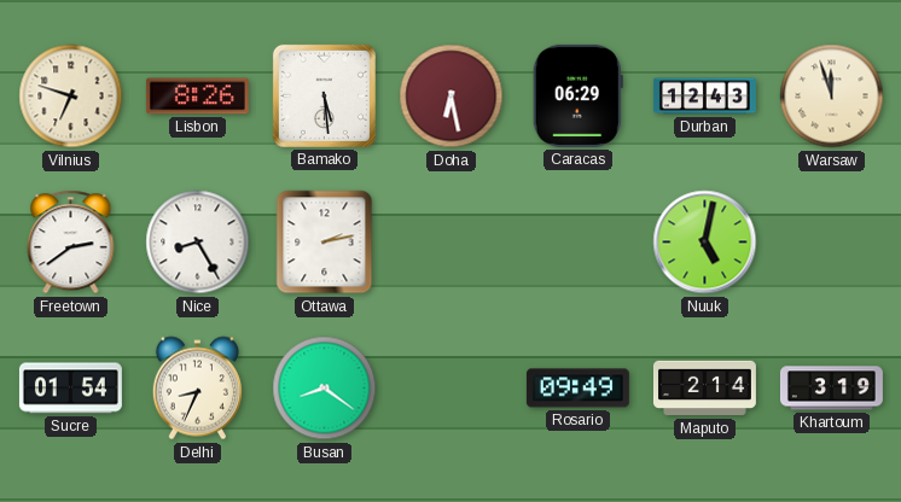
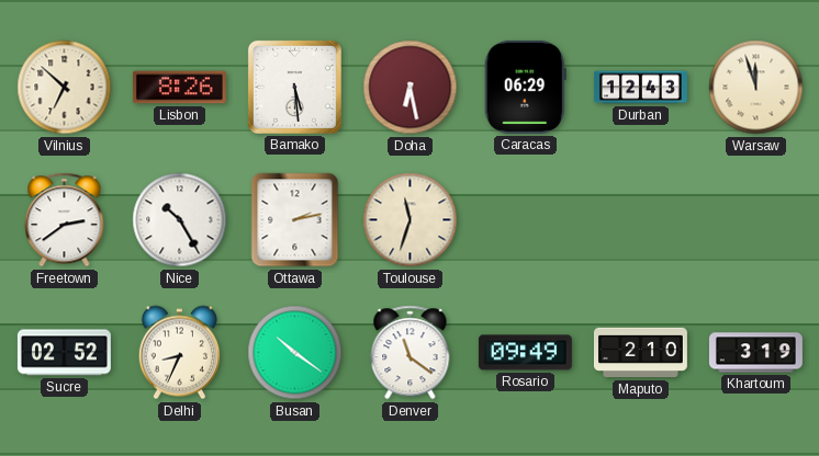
Vilnius: 6:48 -> 6:52
Nice: 8:25 -> 10:25
Toulouse: none -> 11:33
Nuuk: 5:02 -> none
Sucre: 01:54 -> 02:52
Busan: 8:21 -> 10:21
Denver: none -> 11:21
Maputo: 2:14 -> 2:10
